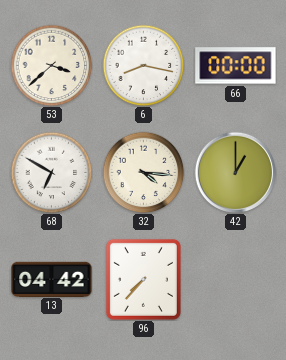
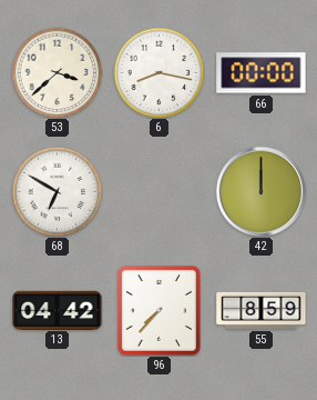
32: 4:16 -> none
42: 1:00 -> 12:00
55: none -> 8:59
